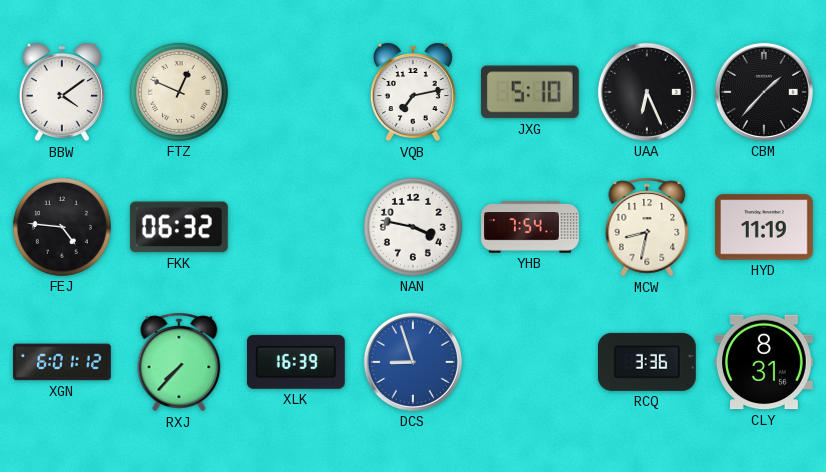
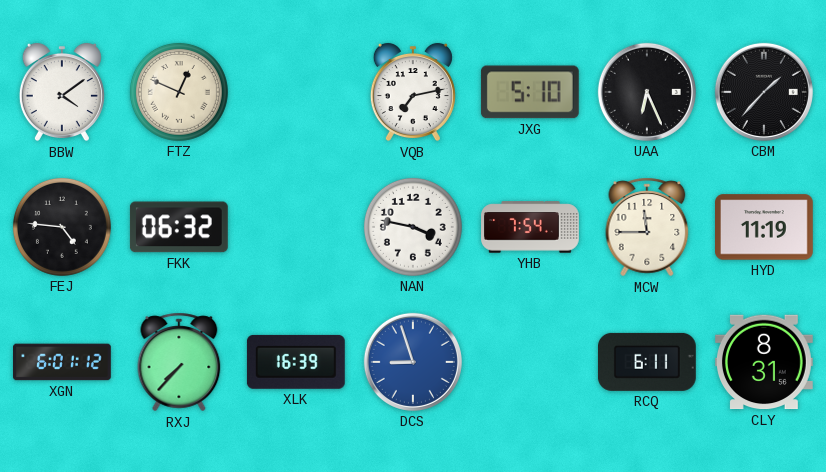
MCW: 8:32 -> 11:45
RCQ: 3:36 -> 6:11
